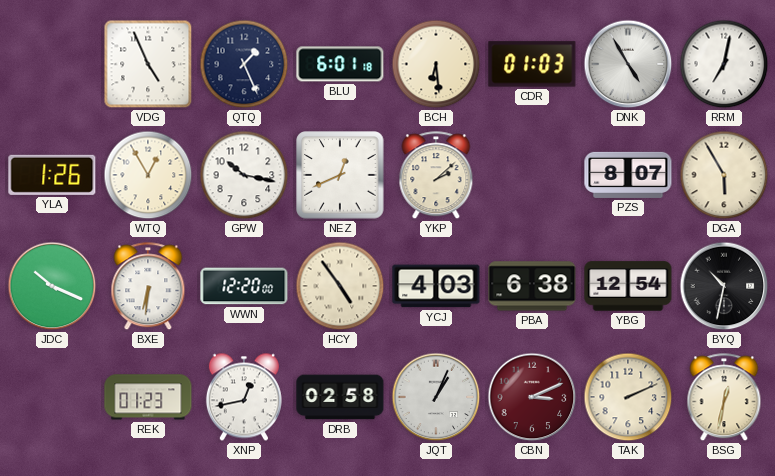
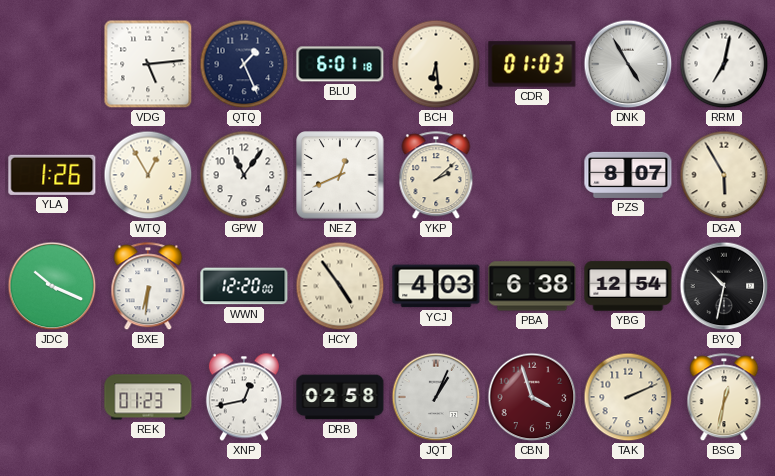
VDG: 4:56 -> 5:14
GPW: 10:17 -> 11:06
CBN: 3:11 -> 3:57
